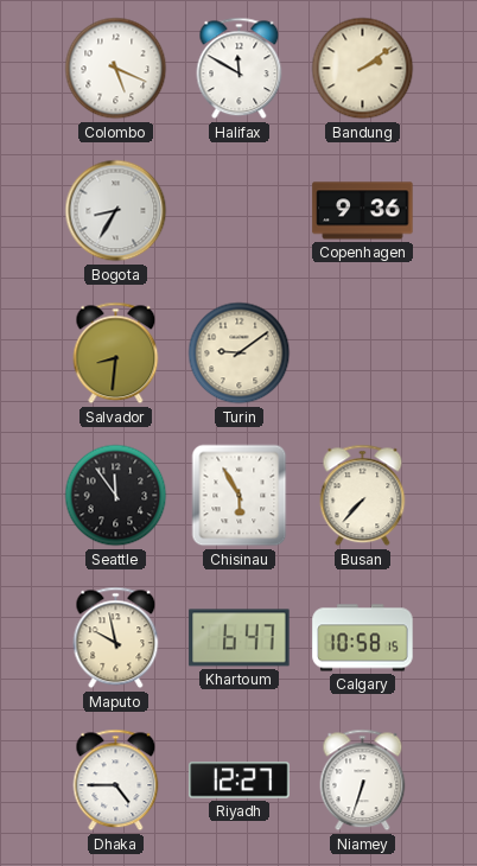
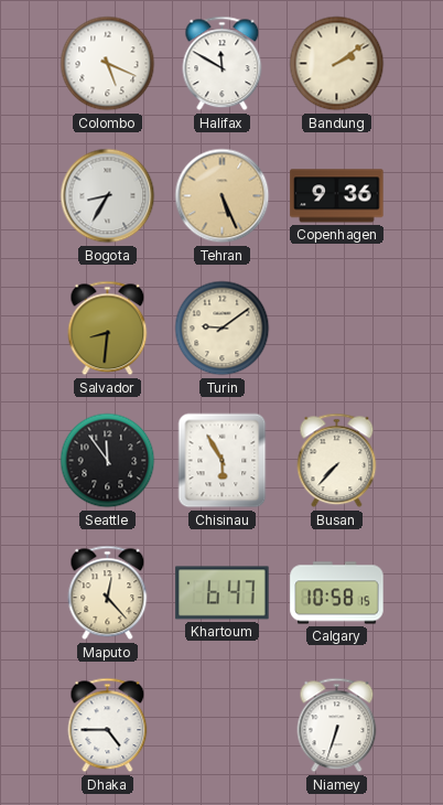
Tehran: none -> 5:26
Maputo: 9:58 -> 12:23
Riyadh: 12:27 -> none
